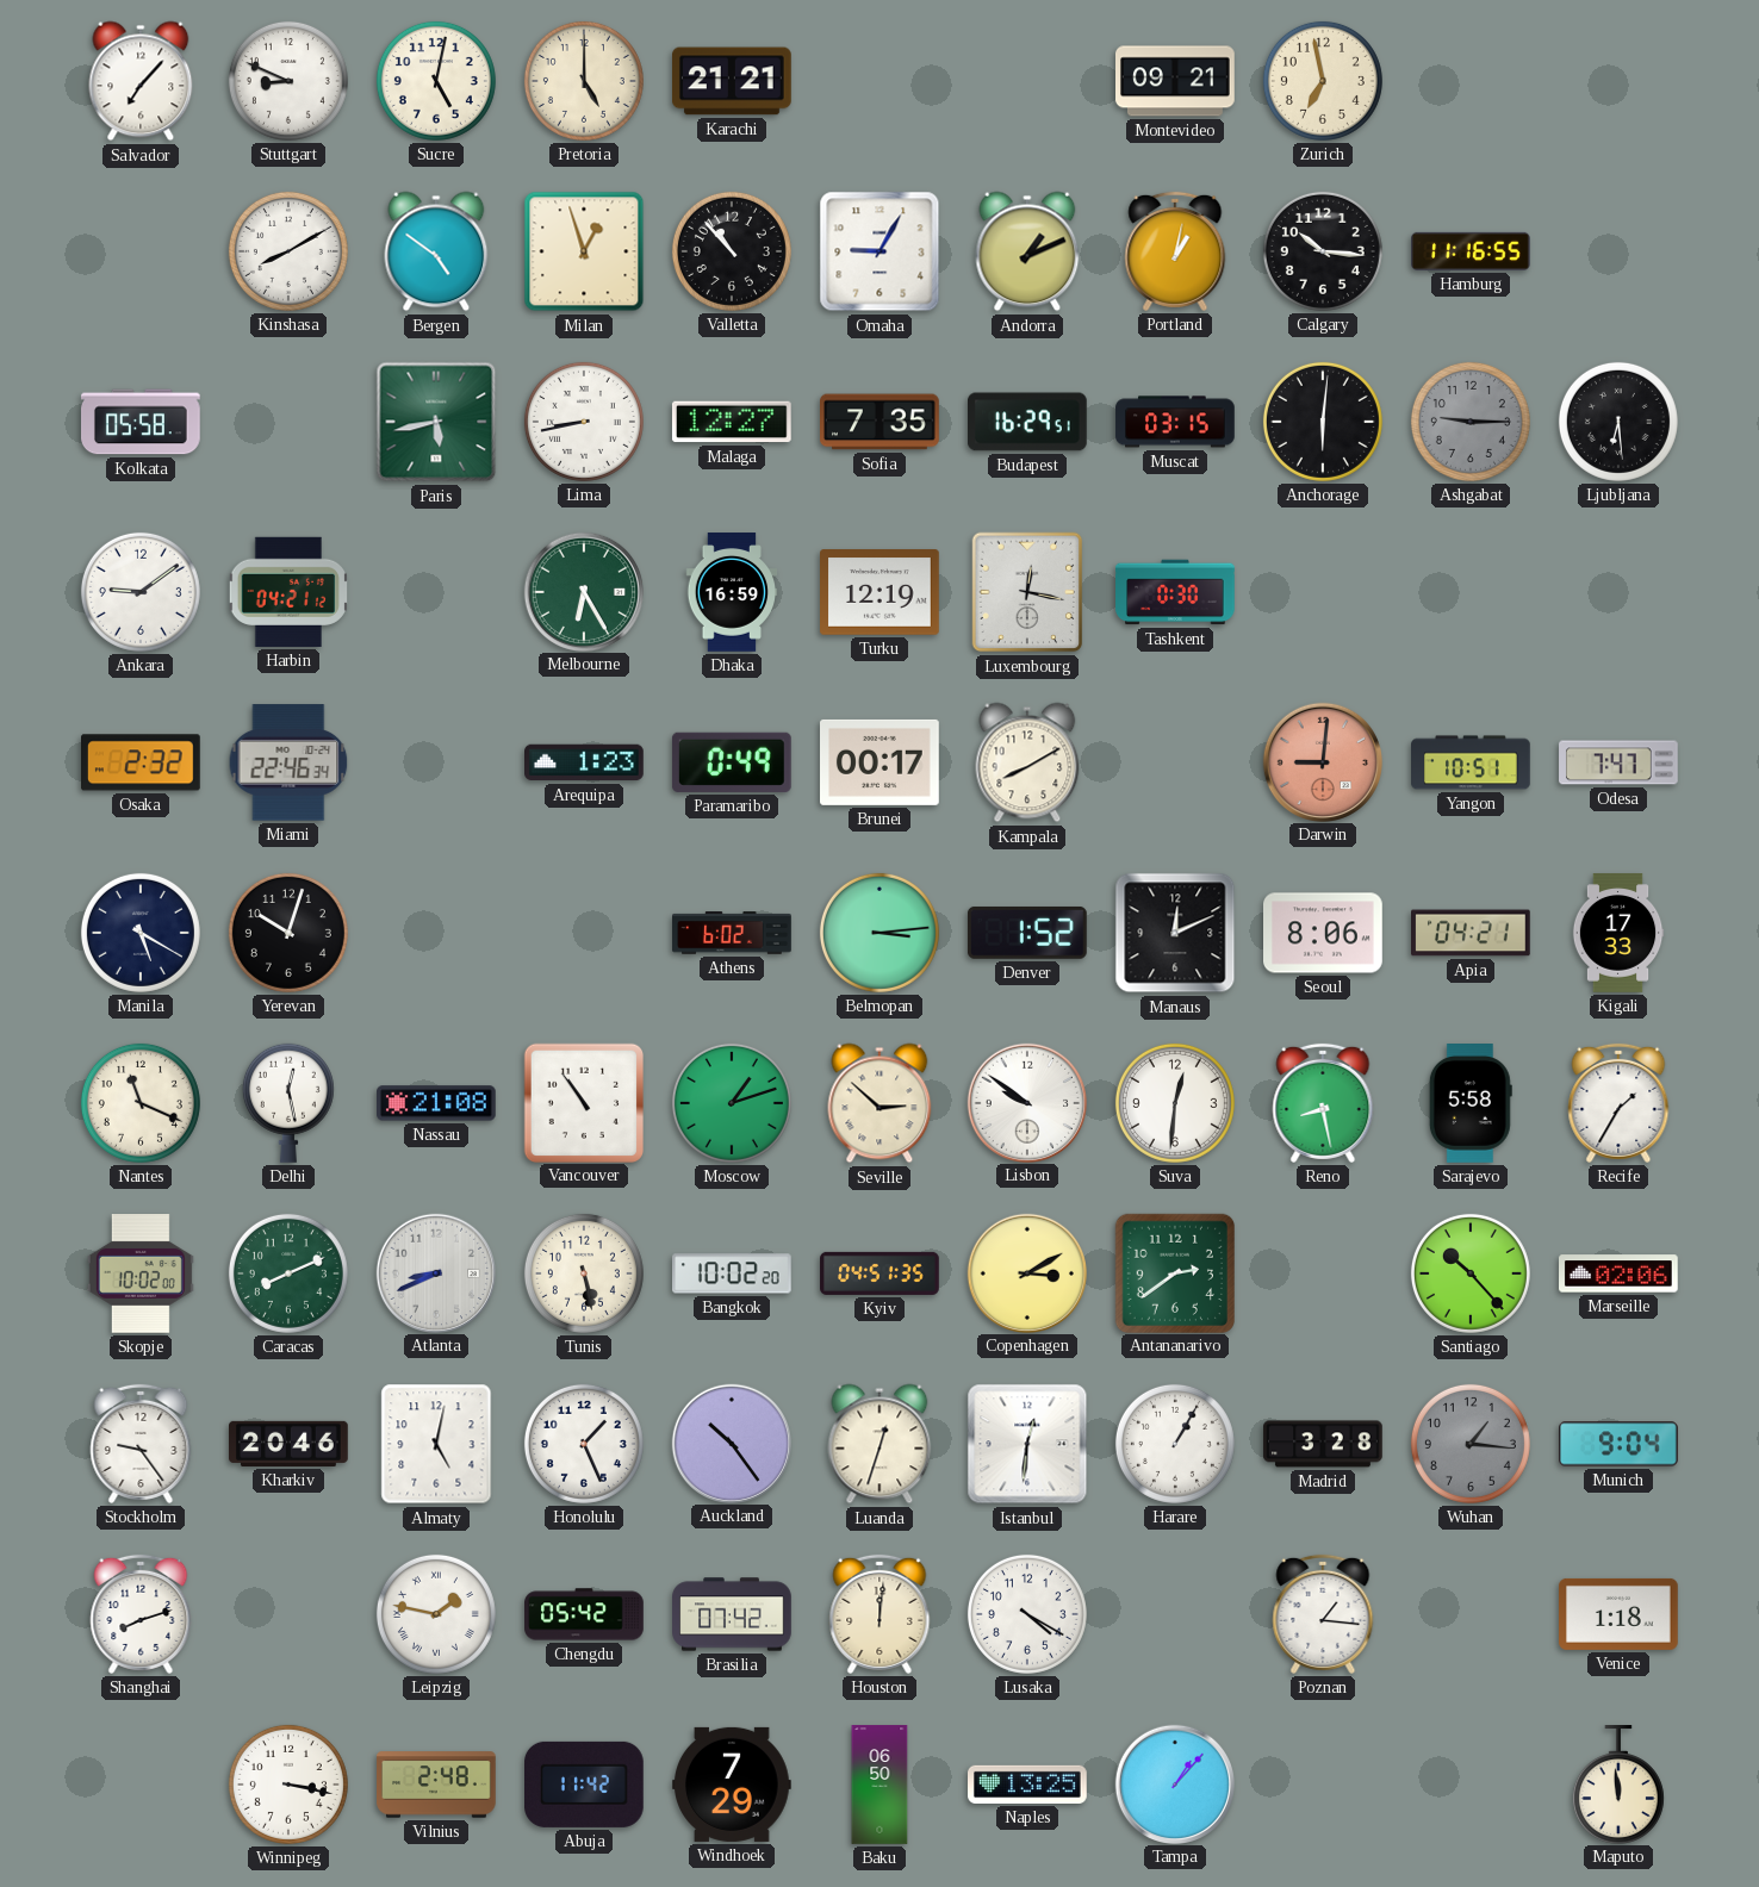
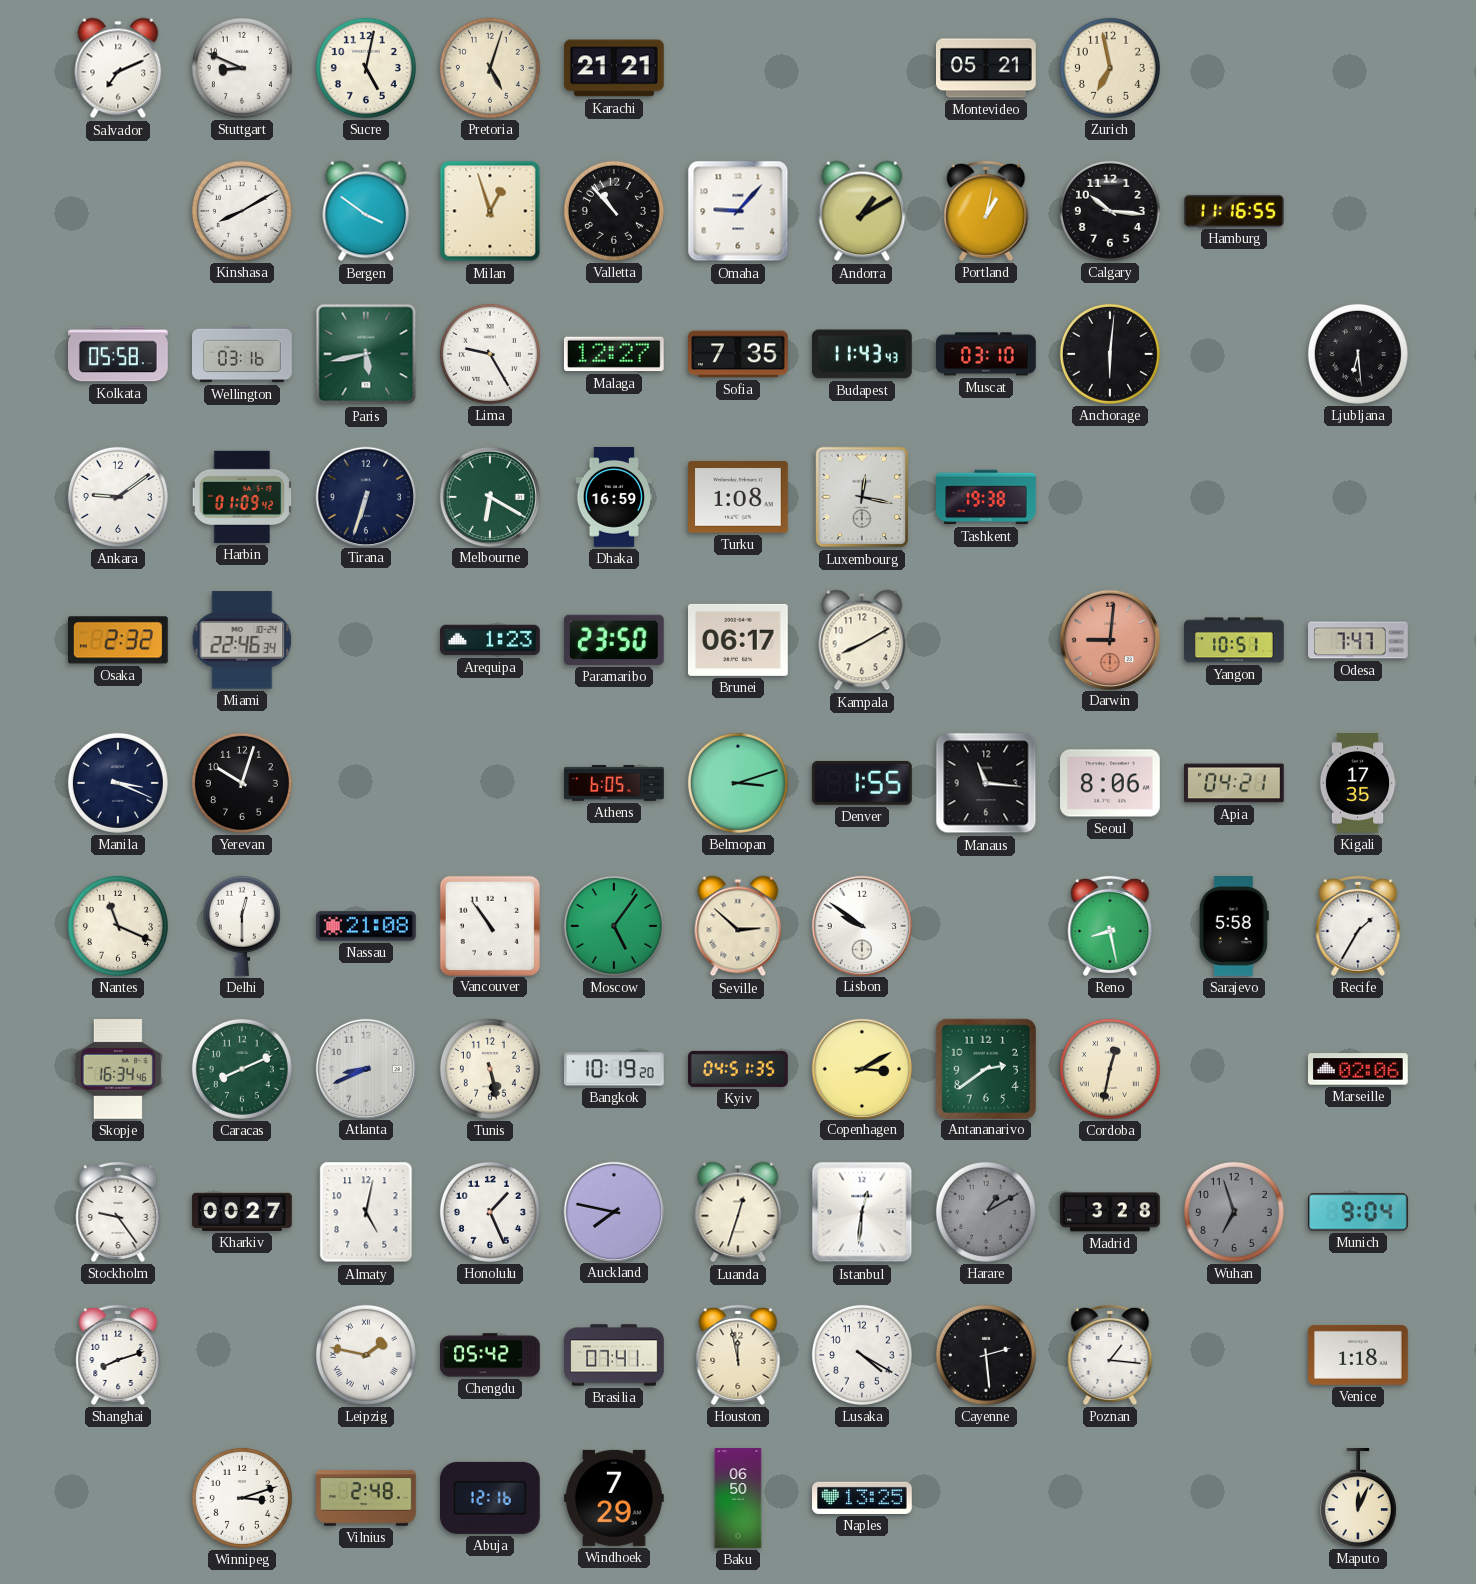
Salvador: 7:07 -> 7:11
Pretoria: 5:00 -> 5:03
Montevideo: 09:21 -> 05:21
Bergen: 4:51 -> 3:51
Omaha: 9:05 -> 9:07
Andorra: 1:11 -> 1:10
Wellington: none -> 03:16
Lima: 8:43 -> 9:25
Budapest: 16:29 -> 11:43
Muscat: 03:15 -> 03:10
Ashgabat: 9:15 -> none
Harbin: 04:21 -> 01:09
Tirana: none -> 6:33
Melbourne: 6:25 -> 6:20
Turku: 12:19 -> 1:08
Tashkent: 0:30 -> 19:38
Paramaribo: 0:49 -> 23:50
Brunei: 00:17 -> 06:17
Manila: 5:20 -> 3:19
Athens: 6:02 -> 6:05
Belmopan: 3:14 -> 3:12
Denver: 1:52 -> 1:55
Manaus: 12:11 -> 11:16
Kigali: 17:33 -> 17:35
Delhi: 12:28 -> 12:30
Moscow: 1:12 -> 5:06
Suva: 12:31 -> none
Skopje: 10:02 -> 16:34
Bangkok: 10:02 -> 10:19
Cordoba: none -> 12:32
Santiago: 10:23 -> none
Kharkiv: 20:46 -> 00:27
Auckland: 10:24 -> 7:47
Harare: 1:05 -> 1:10
Harare dial: white -> grey
Wuhan: 1:16 -> 6:57
Brasilia: 07:42 -> 07:41
Houston: 12:01 -> 11:58
Cayenne: none -> 2:29
Winnipeg: 3:17 -> 3:12
Abuja: 11:42 -> 12:16
Tampa: 1:07 -> none
Maputo: 11:59 -> 12:04
